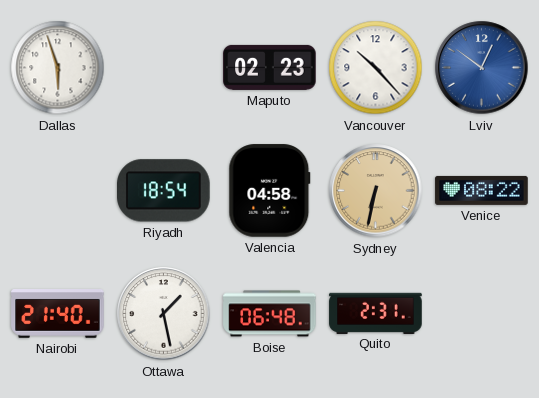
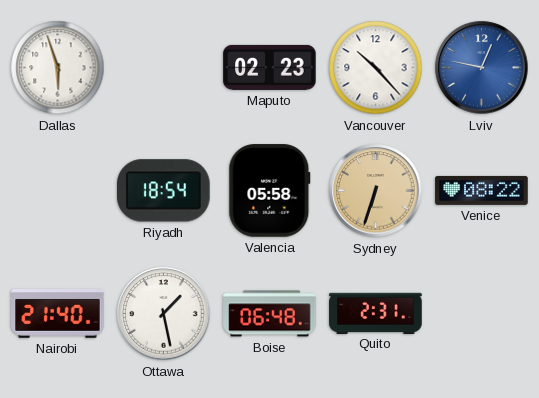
Lviv: 12:51 -> 12:47
Valencia: 04:58 -> 05:58
Sydney: 6:32 -> 6:33
